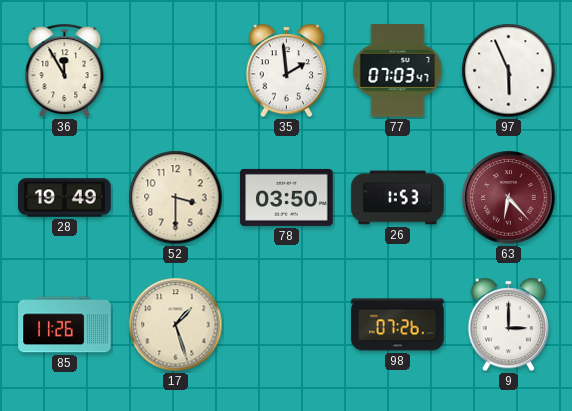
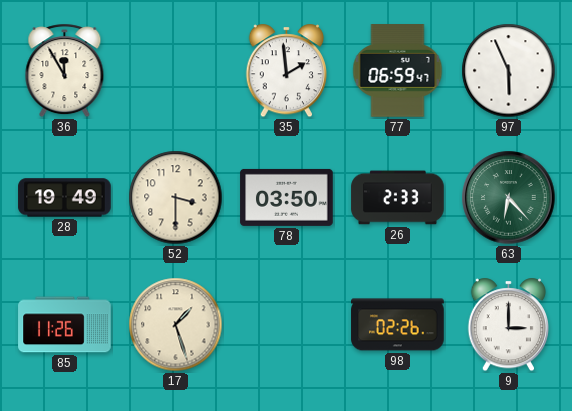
77: 07:03 -> 06:59
26: 1:53 -> 2:33
63 dial: burgundy -> green
98: 07:26 -> 02:26
